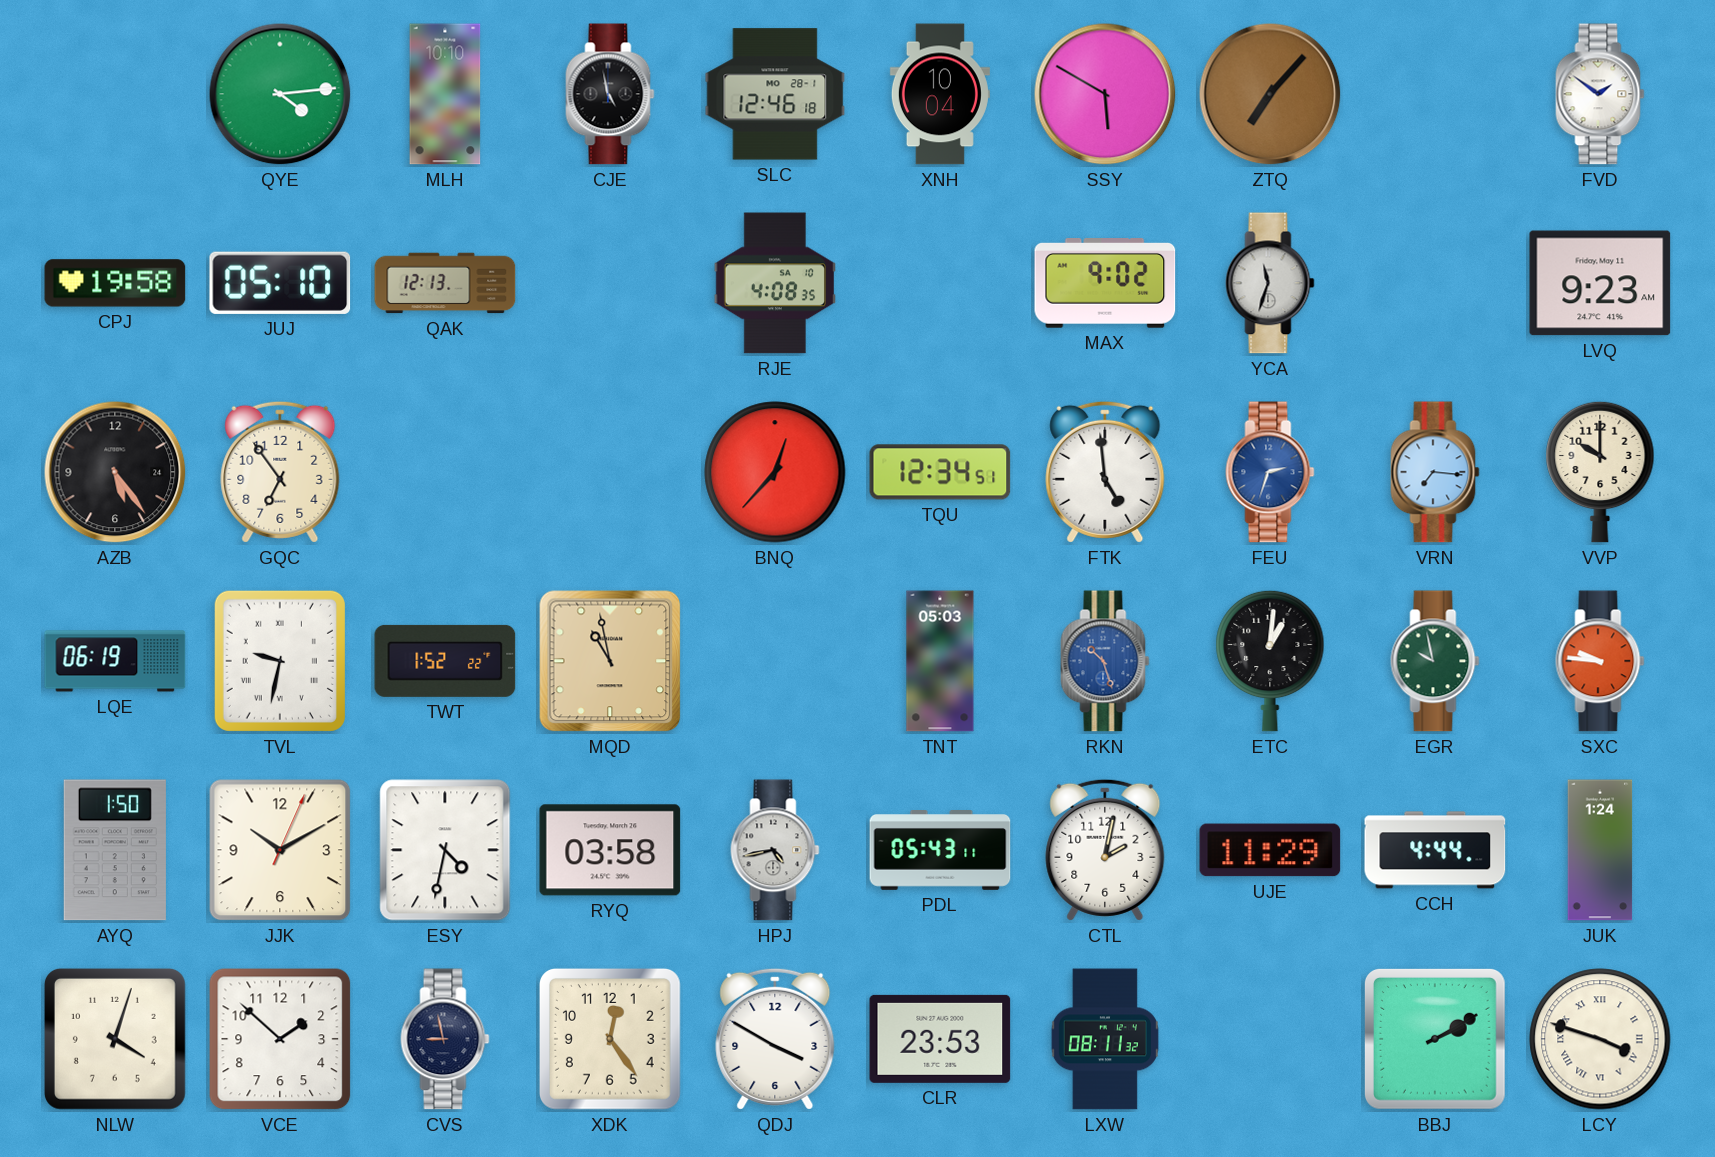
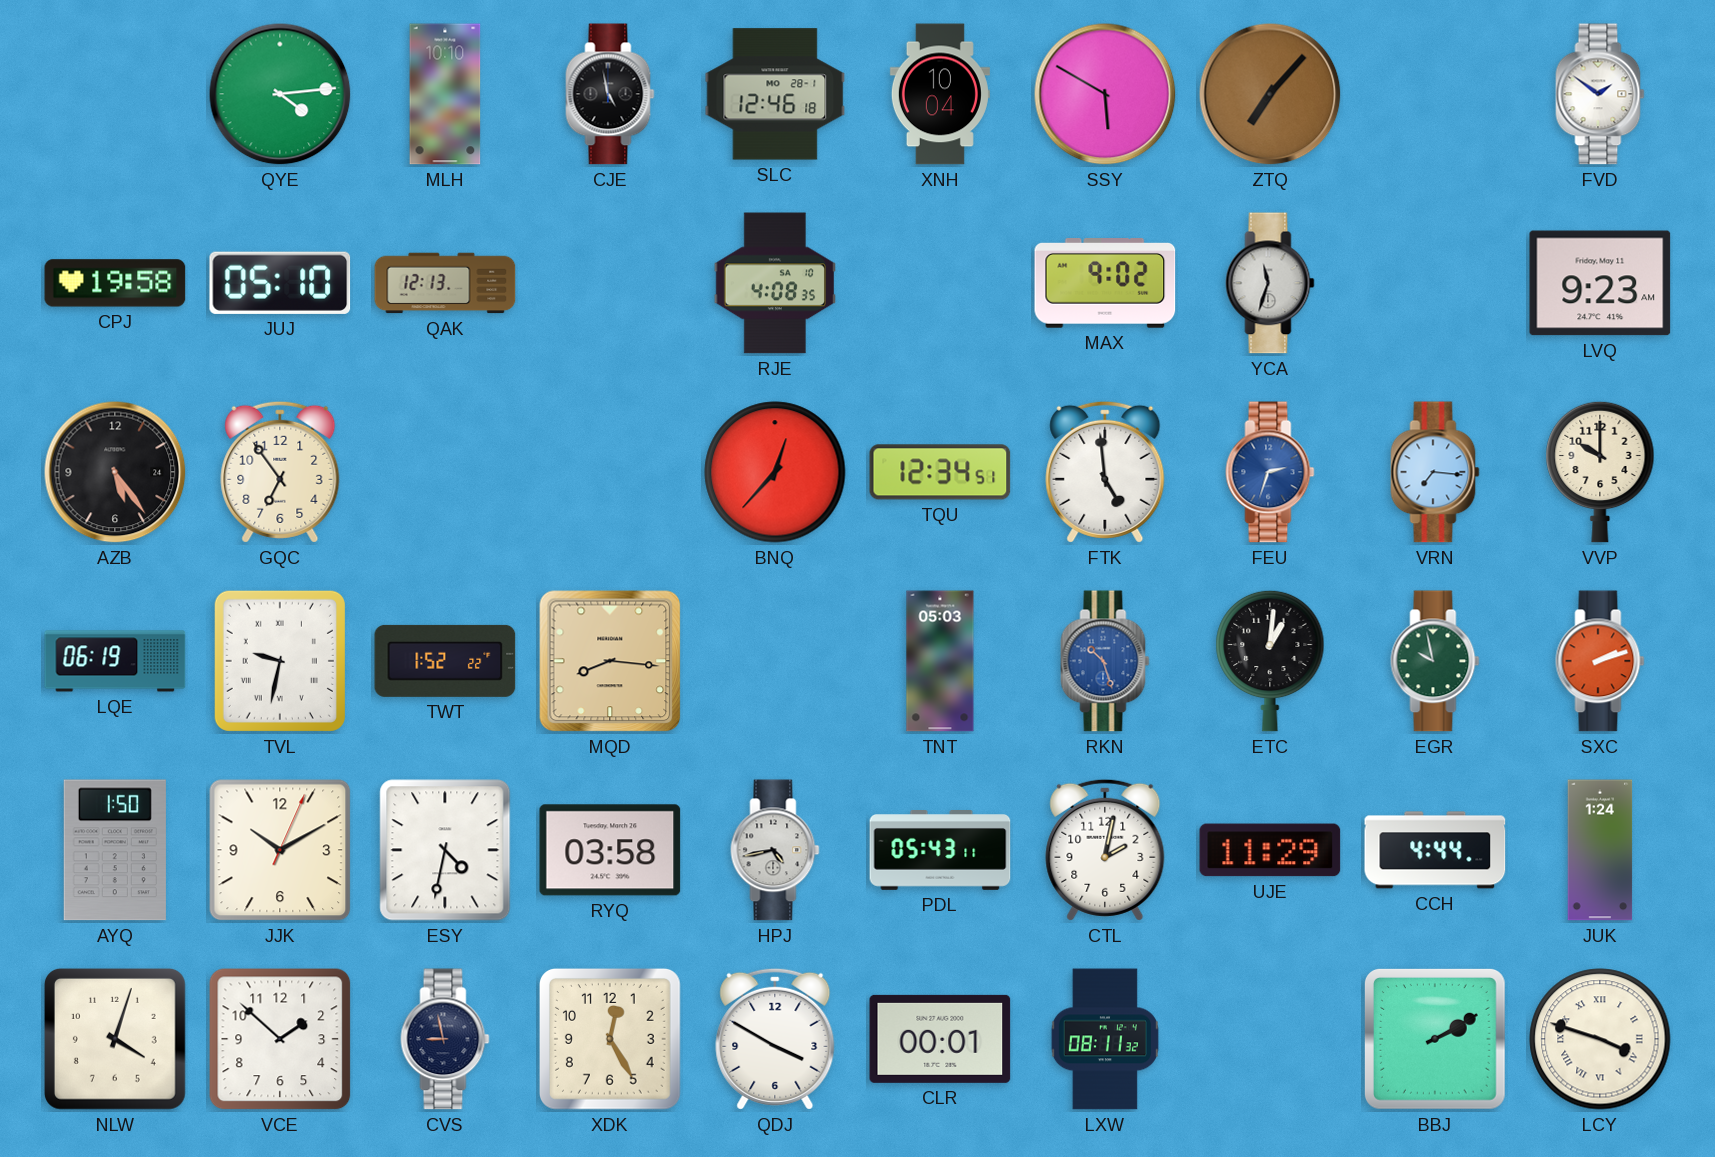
MQD: 10:58 -> 8:16
SXC: 9:46 -> 2:12
XDK: 12:24 -> 12:25
CLR: 23:53 -> 00:01
